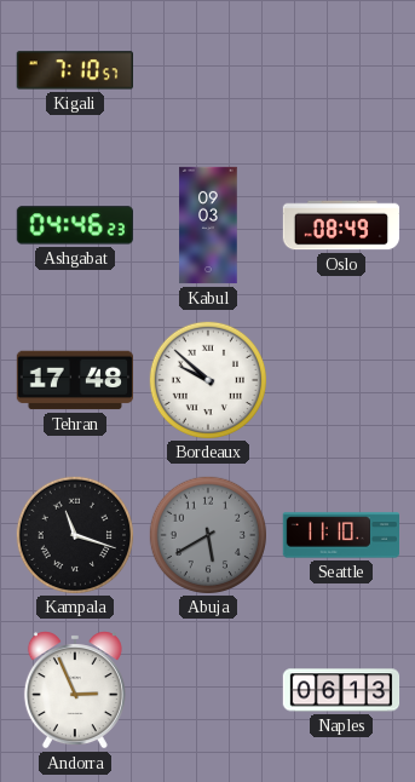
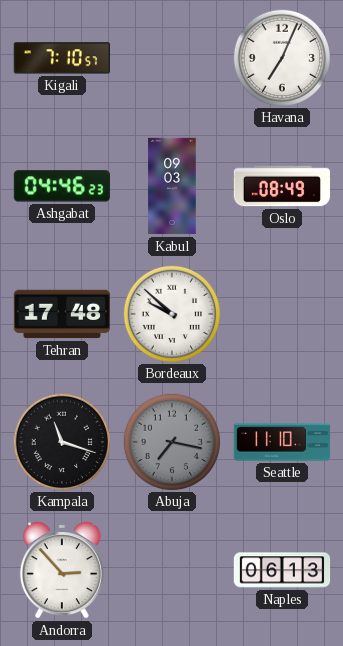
Havana: none -> 7:04
Abuja: 5:40 -> 7:17
Andorra: 2:56 -> 2:53
